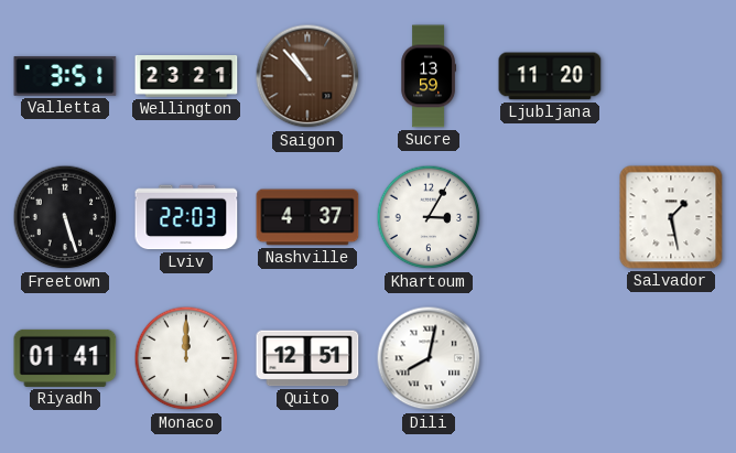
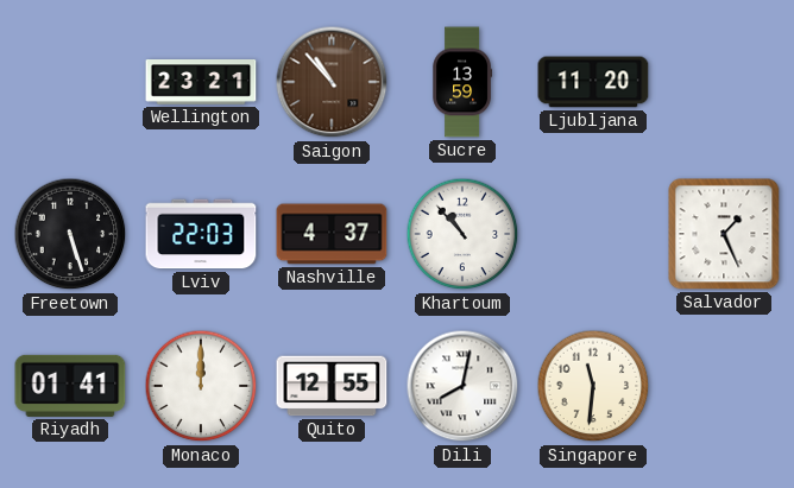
Valletta: 3:51 -> none
Khartoum: 3:05 -> 10:53
Salvador: 1:28 -> 1:26
Quito: 12:51 -> 12:55
Singapore: none -> 11:31
